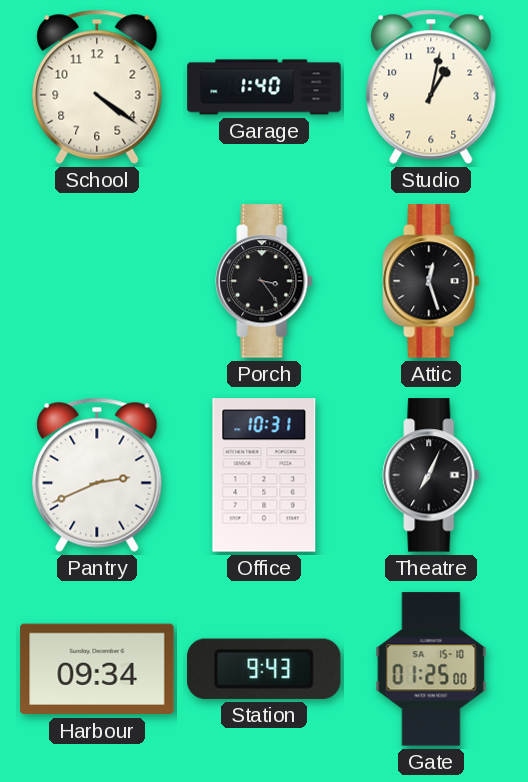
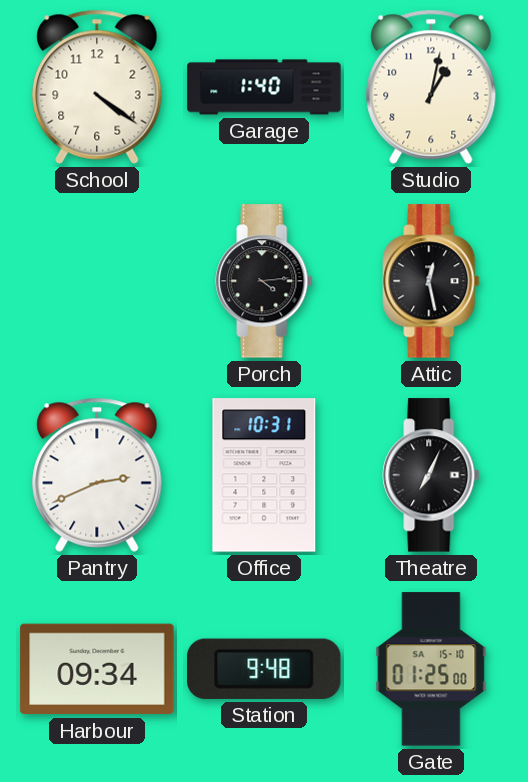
Porch: 3:24 -> 4:14
Attic: 12:27 -> 12:28
Station: 9:43 -> 9:48
